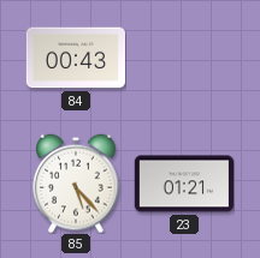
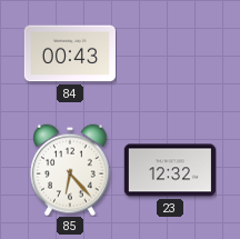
85: 5:23 -> 6:23
23: 01:21 -> 12:32
